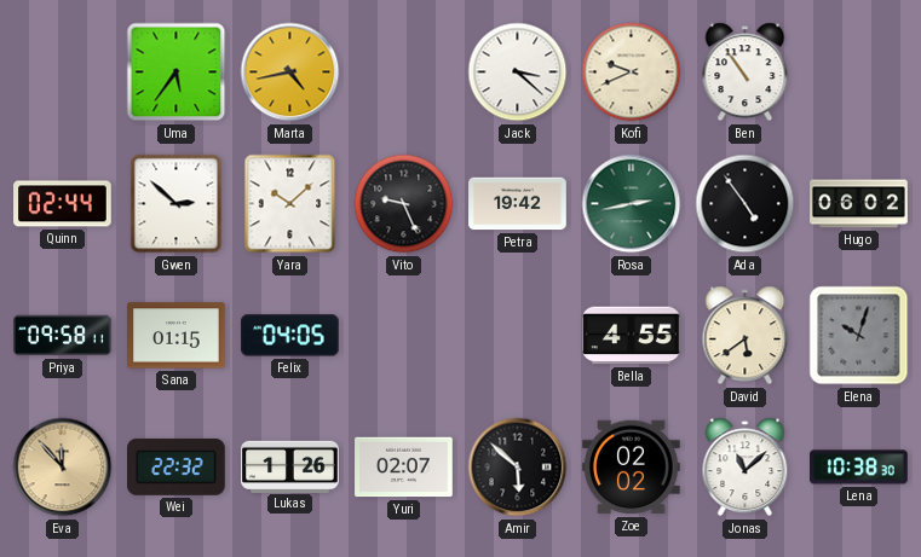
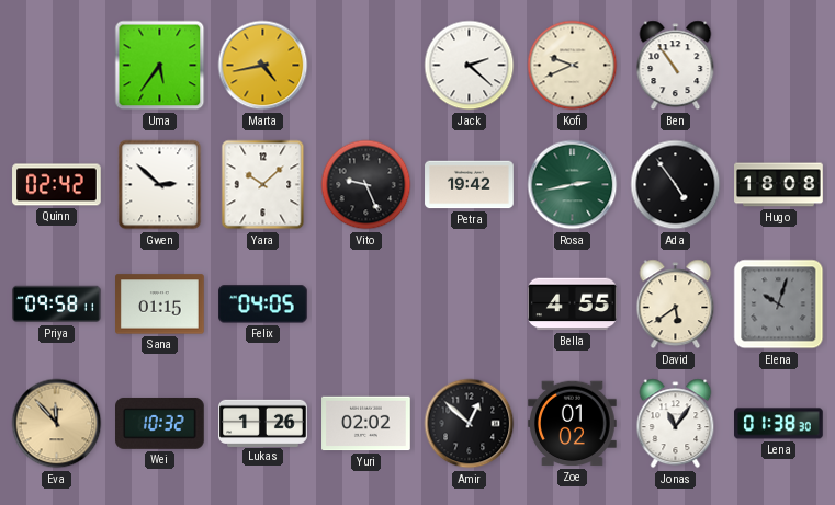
Jack: 3:22 -> 2:22
Quinn: 02:44 -> 02:42
Hugo: 06:02 -> 18:08
Wei: 22:32 -> 10:32
Yuri: 02:07 -> 02:02
Amir: 5:52 -> 12:52
Zoe: 02:02 -> 01:02
Jonas: 11:08 -> 11:06
Lena: 10:38 -> 01:38
